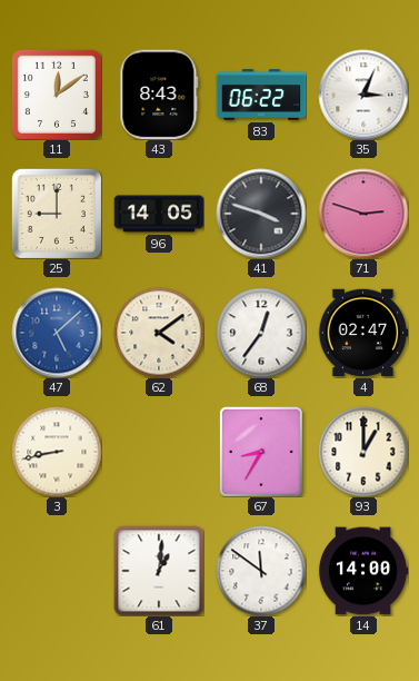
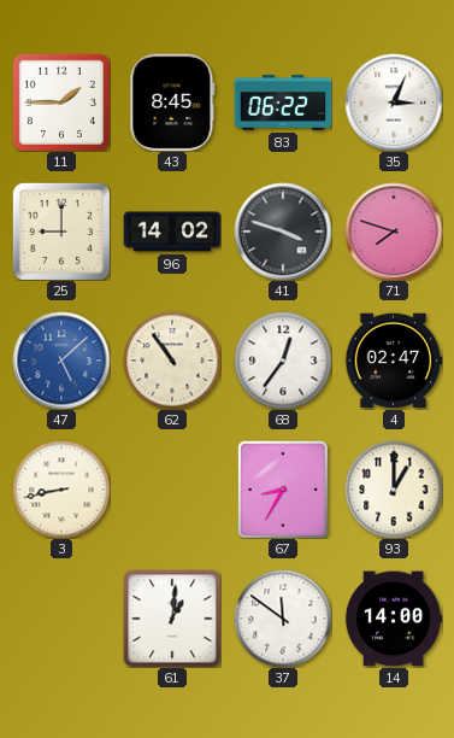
11: 12:09 -> 1:45
43: 8:43 -> 8:45
96: 14:05 -> 14:02
71: 2:48 -> 7:48
62: 4:09 -> 10:54
